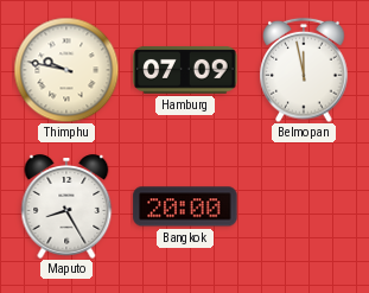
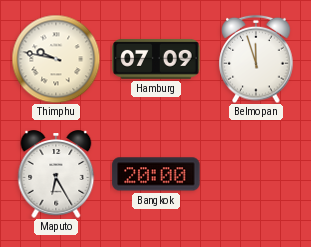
Belmopan: 11:58 -> 11:57
Maputo: 8:25 -> 6:25
